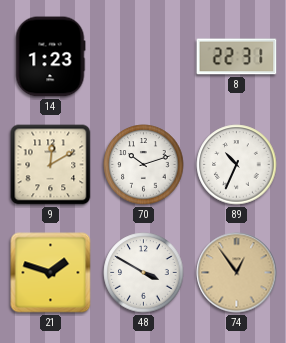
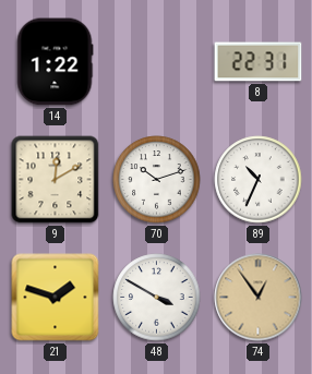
14: 1:23 -> 1:22
